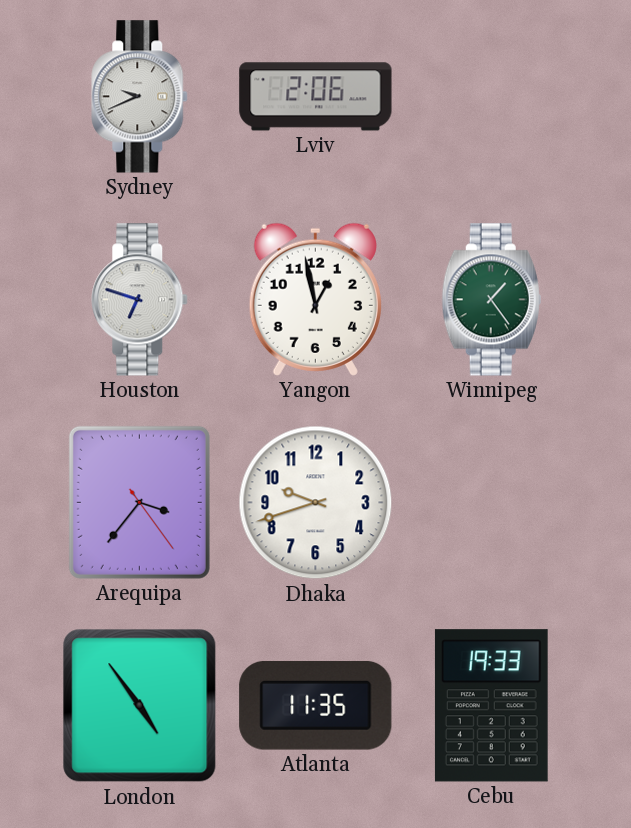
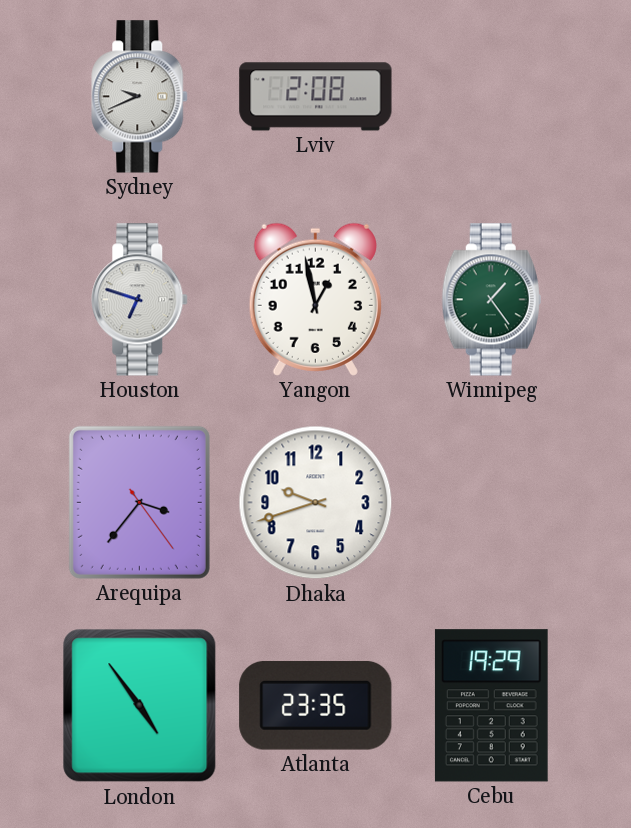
Lviv: 2:06 -> 2:08
Atlanta: 11:35 -> 23:35
Cebu: 19:33 -> 19:29
